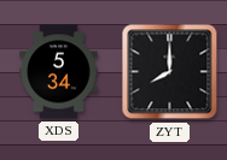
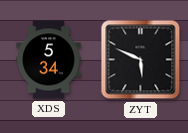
ZYT: 8:00 -> 5:49
